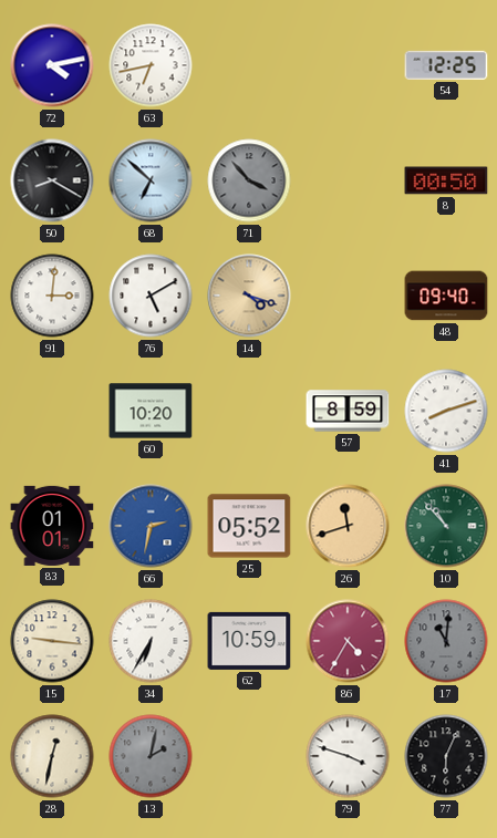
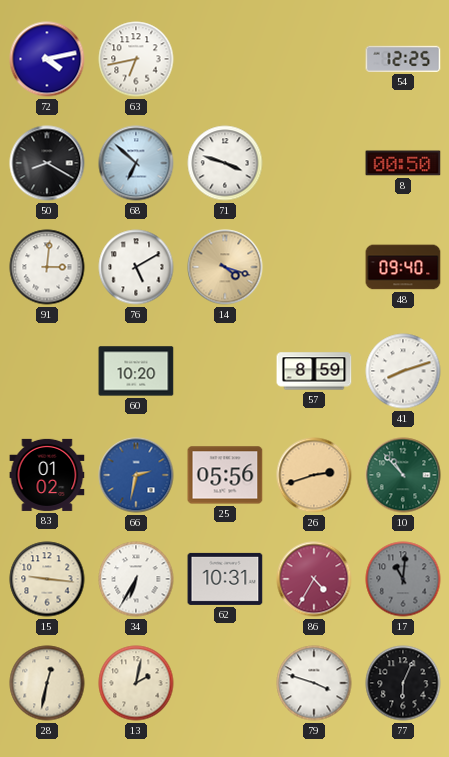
71: 3:53 -> 3:48
71 dial: grey -> white
83: 01:01 -> 01:02
25: 05:52 -> 05:56
26: 11:42 -> 2:42
62: 10:59 -> 10:31
13 dial: grey -> cream
